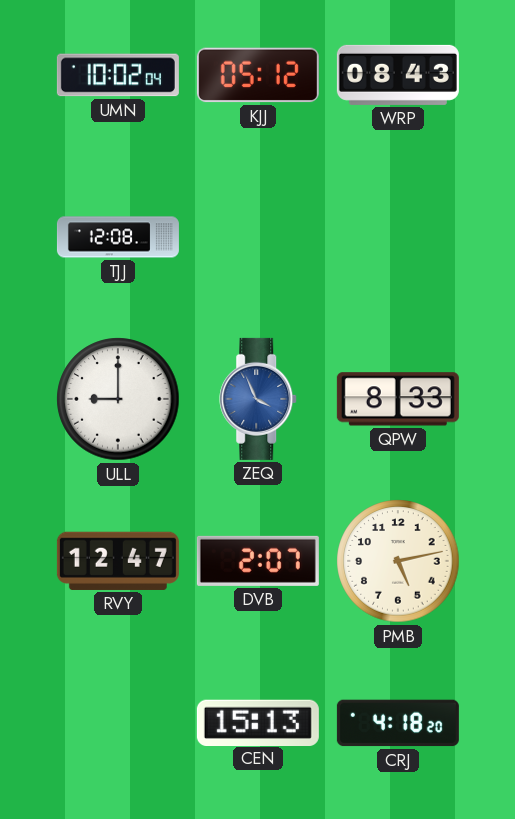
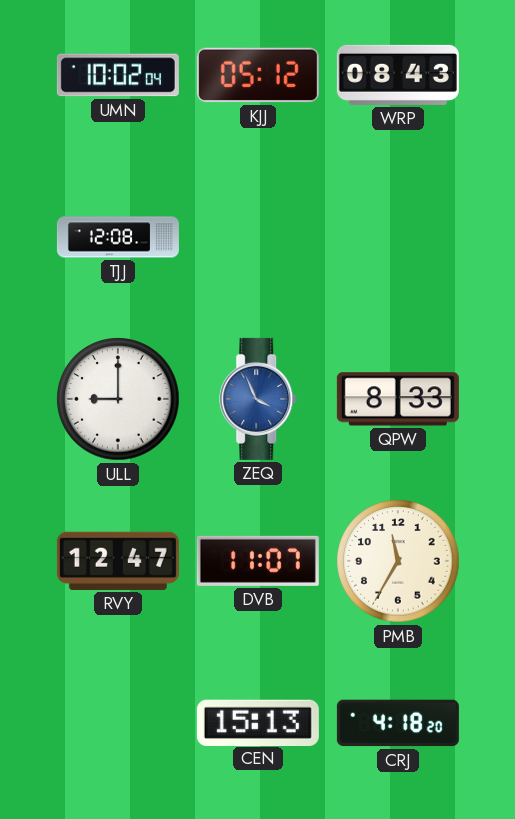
DVB: 2:07 -> 11:07
PMB: 5:13 -> 11:35
